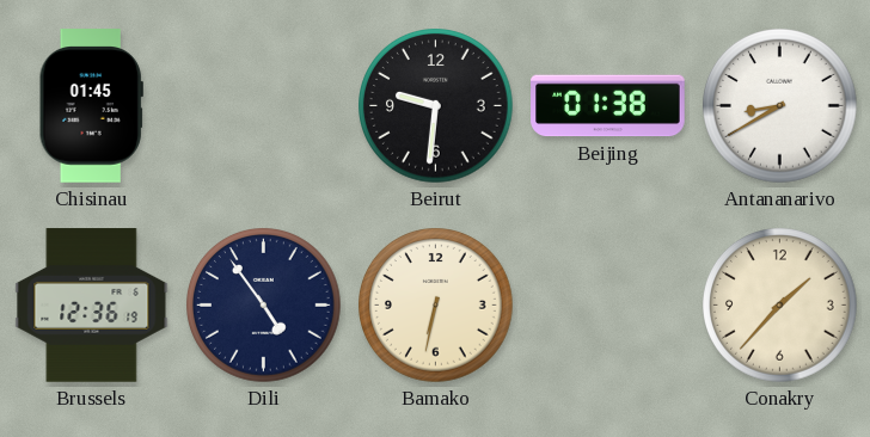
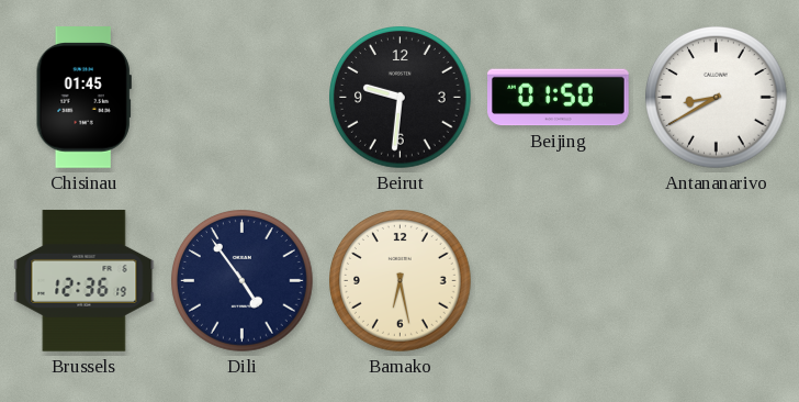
Beijing: 01:38 -> 01:50
Bamako: 6:32 -> 6:28
Conakry: 1:37 -> none
